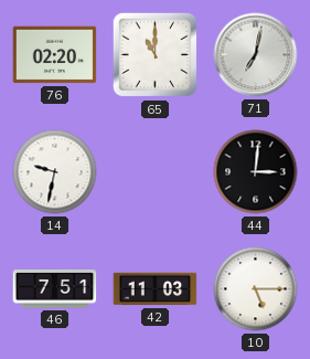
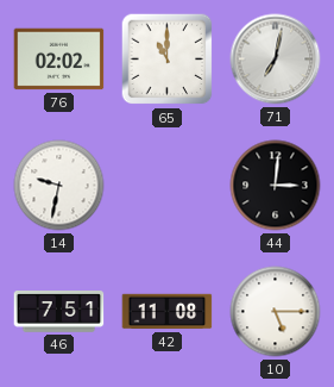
76: 02:20 -> 02:02
42: 11:03 -> 11:08
